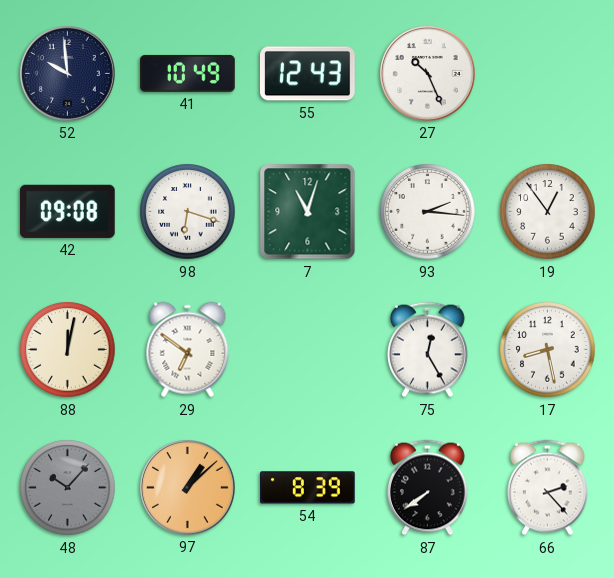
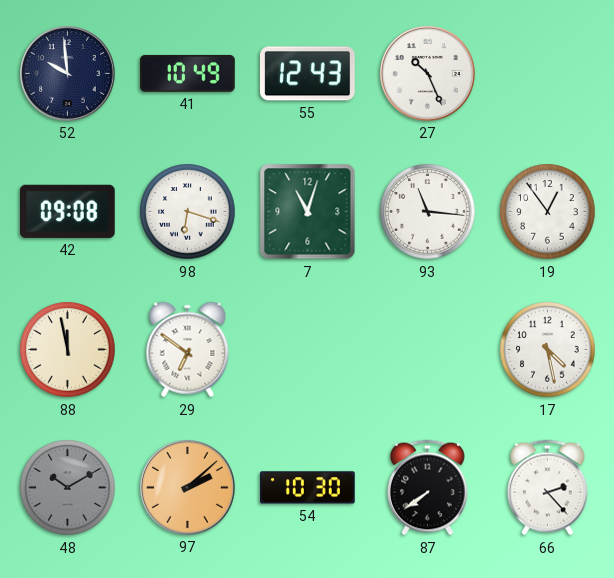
93: 2:16 -> 11:16
88: 12:02 -> 11:58
75: 12:25 -> none
17: 8:28 -> 4:28
48: 10:07 -> 10:10
97: 1:08 -> 2:08
54: 8:39 -> 10:30
